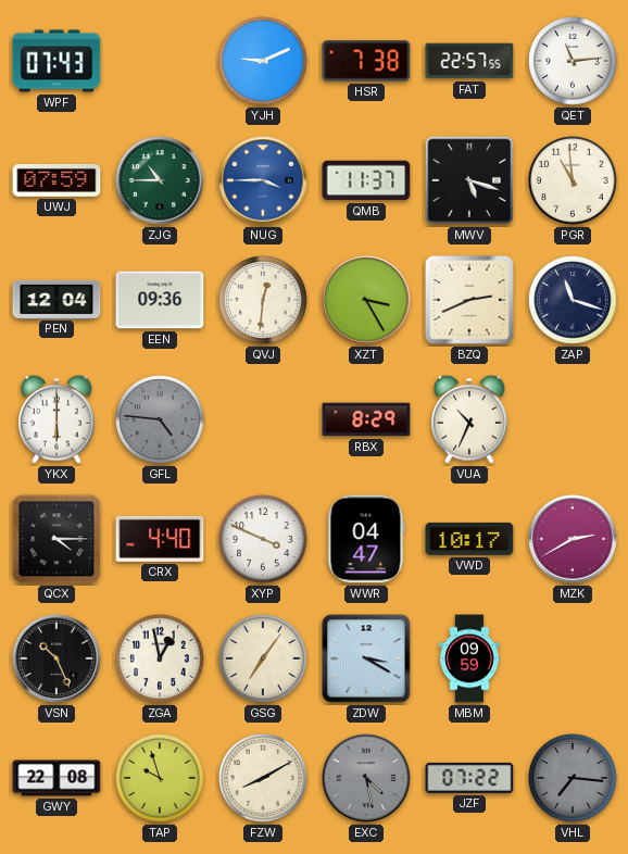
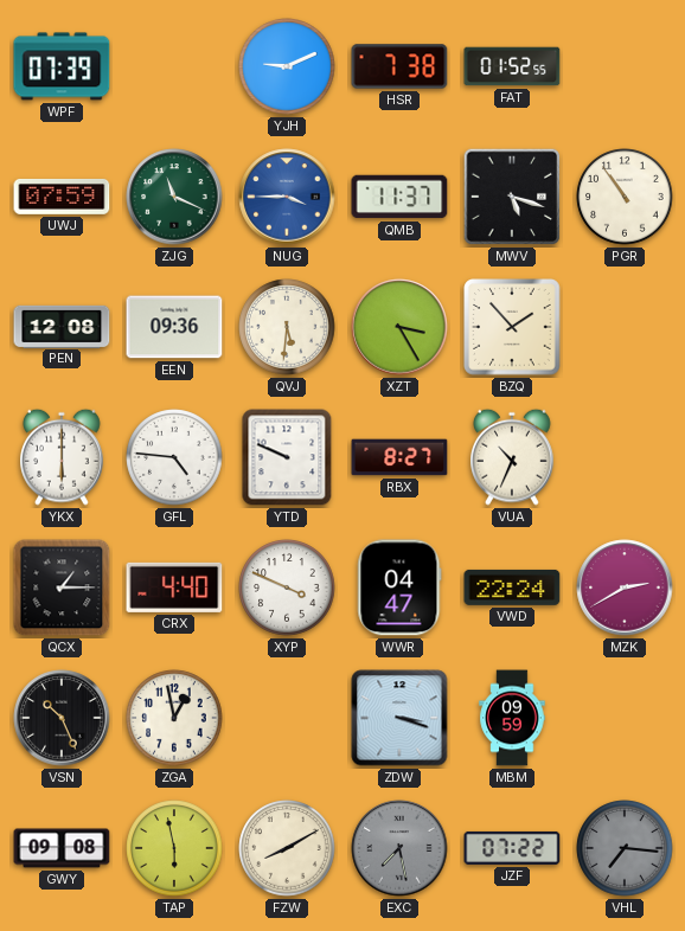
WPF: 07:43 -> 07:39
FAT: 22:57 -> 01:52
QET: 11:14 -> none
ZJG: 10:45 -> 11:19
PGR: 10:59 -> 10:54
PEN: 12:04 -> 12:08
QVJ: 12:31 -> 5:31
BZQ: 2:41 -> 1:53
ZAP: 11:18 -> none
GFL dial: grey -> white
YTD: none -> 9:49
RBX: 8:29 -> 8:27
QCX: 4:15 -> 1:15
VWD: 10:17 -> 22:24
GSG: 7:06 -> none
ZDW: 3:20 -> 3:18
GWY: 22:08 -> 09:08
TAP: 9:57 -> 5:58
EXC: 4:28 -> 7:28
